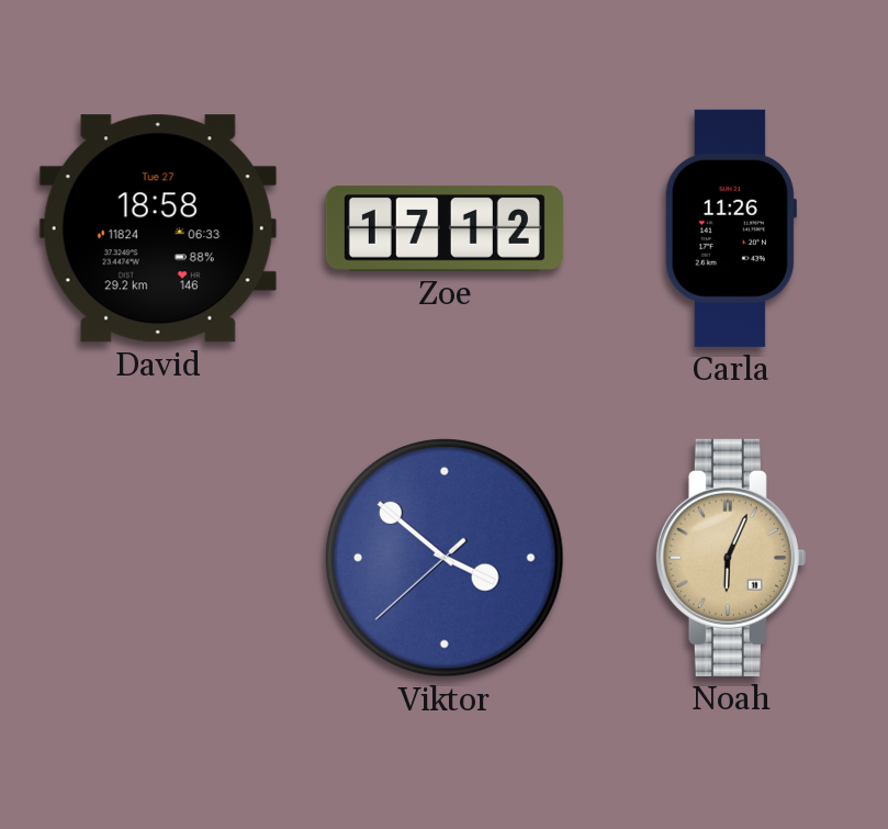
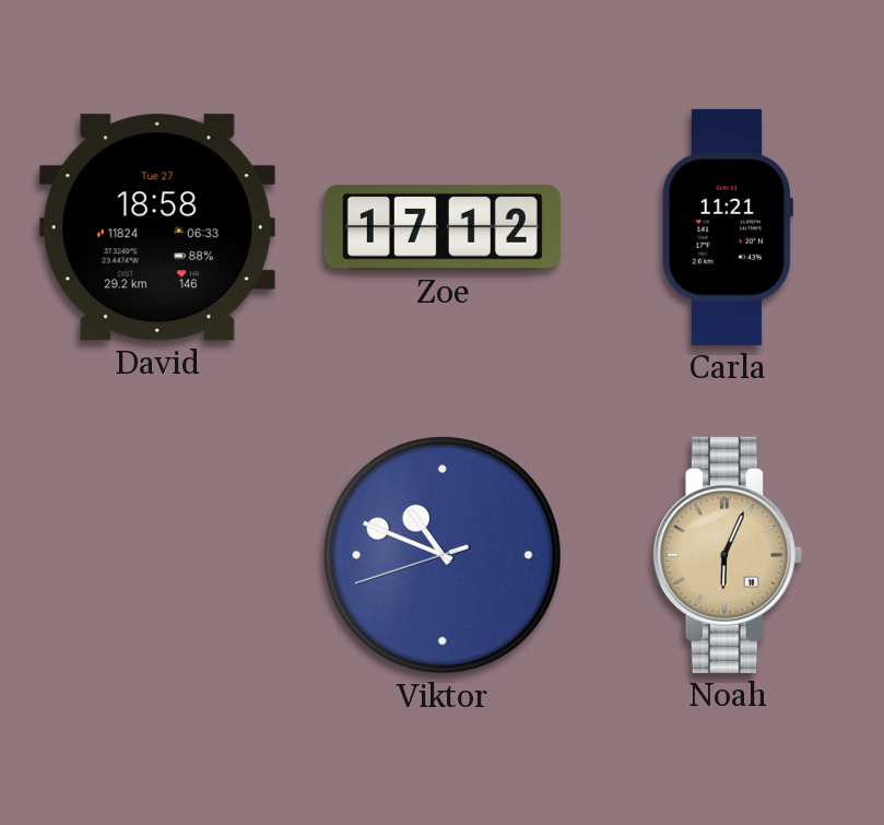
Carla: 11:26 -> 11:21
Viktor: 3:51 -> 10:48
